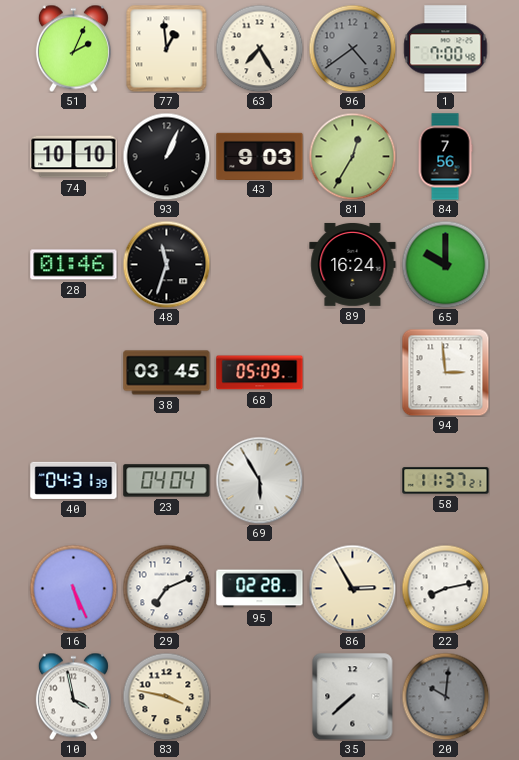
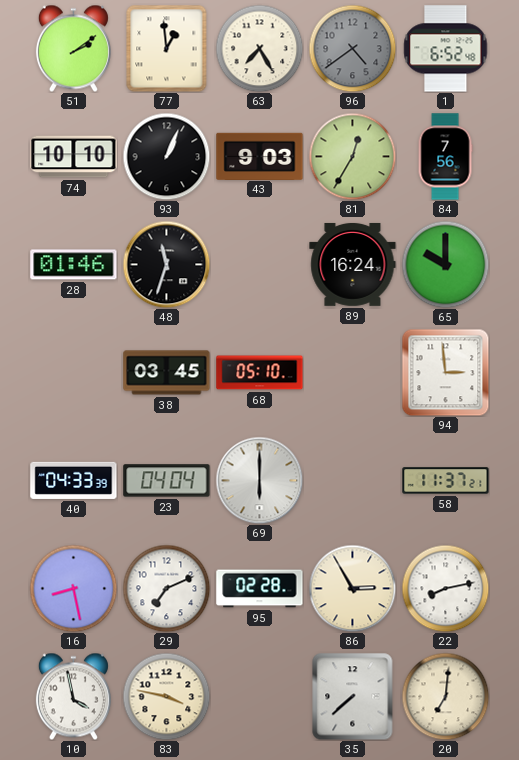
51: 2:04 -> 2:09
1: 7:00 -> 6:52
68: 05:09 -> 05:10
40: 04:31 -> 04:33
69: 5:55 -> 6:00
16: 5:26 -> 8:28
20: 10:01 -> 7:01
20 dial: grey -> cream
